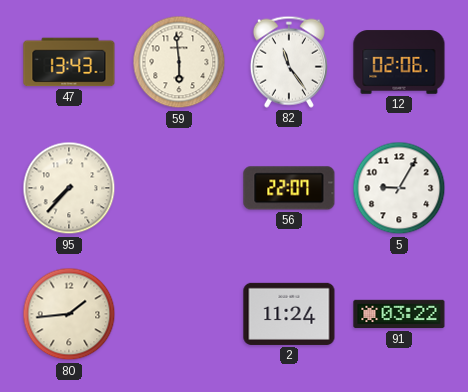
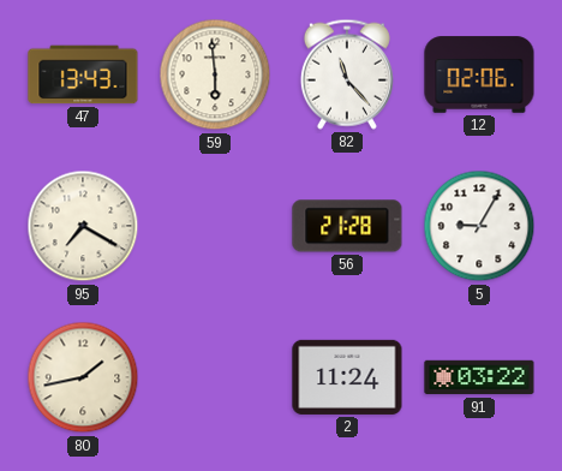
82: 11:24 -> 11:23
95: 7:37 -> 7:20
56: 22:07 -> 21:28
80: 1:44 -> 1:43
